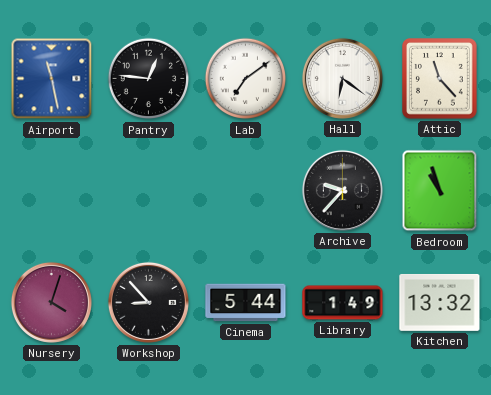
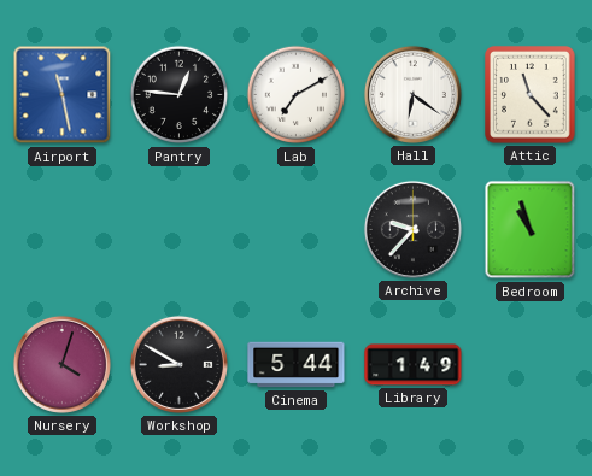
Lab: 7:09 -> 7:10
Workshop: 8:53 -> 8:50
Kitchen: 13:32 -> none
